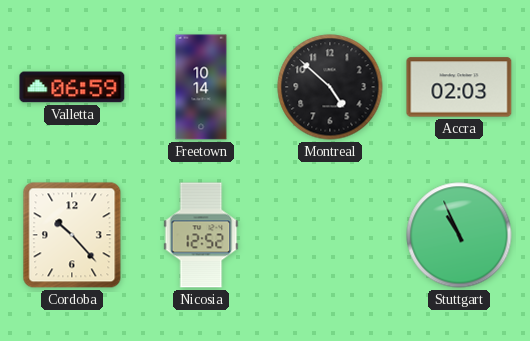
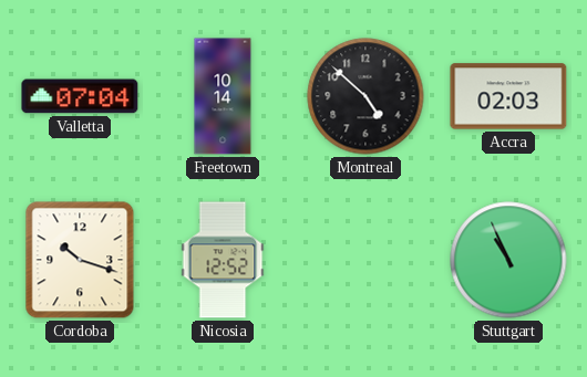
Valletta: 06:59 -> 07:04
Cordoba: 10:23 -> 10:18
